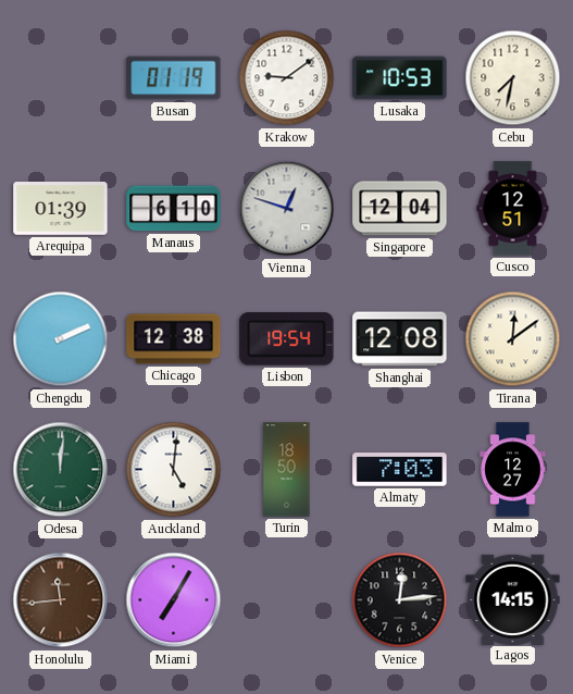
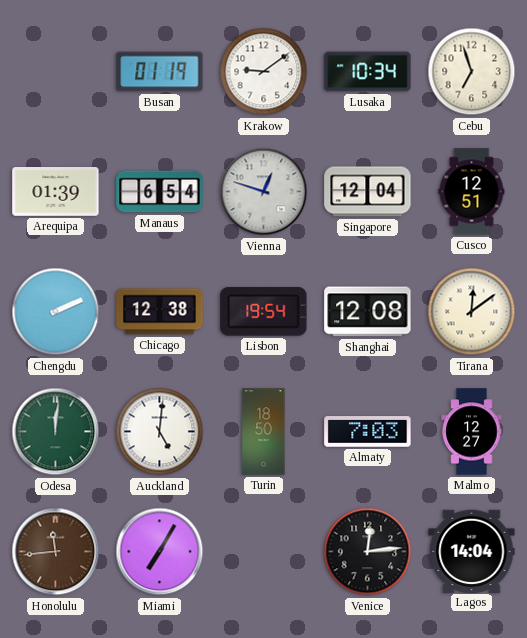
Lusaka: 10:53 -> 10:34
Cebu: 7:32 -> 6:57
Manaus: 6:10 -> 6:54
Lagos: 14:15 -> 14:04
